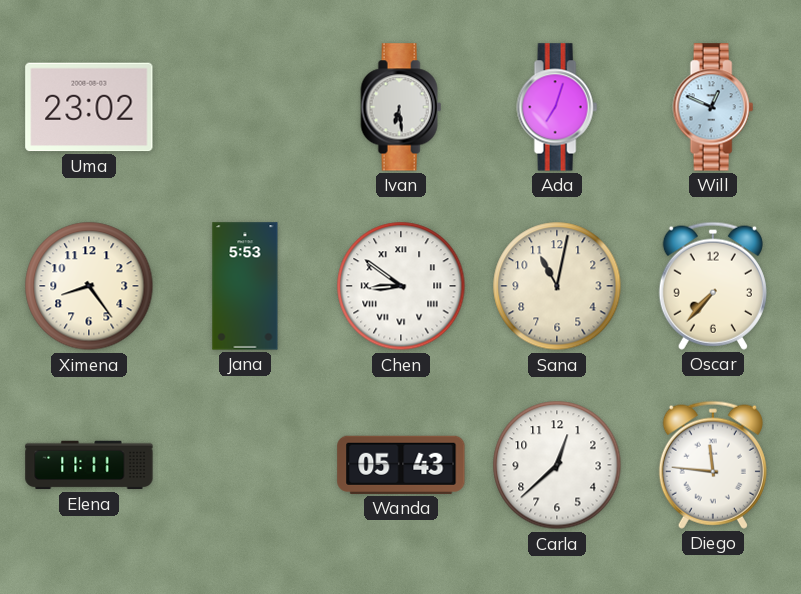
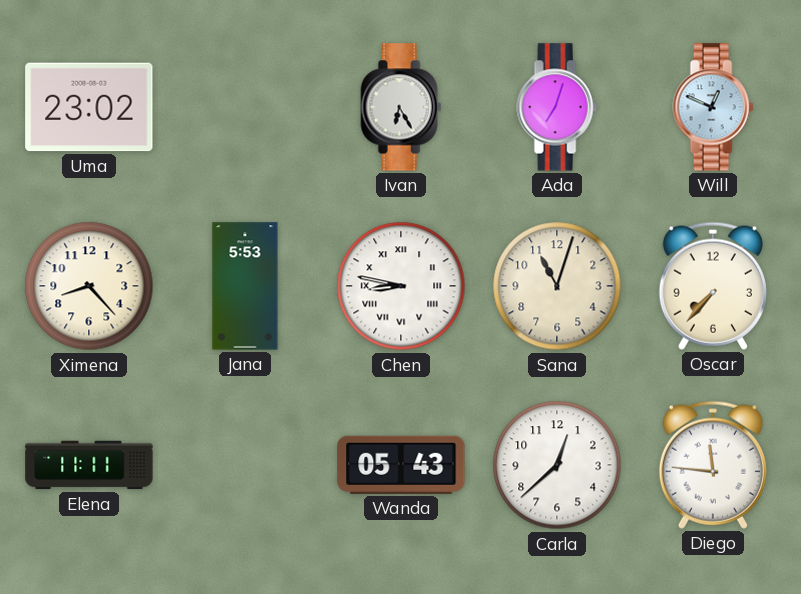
Ivan: 6:29 -> 6:25
Ximena: 8:24 -> 8:23
Chen: 8:51 -> 8:47
Sana: 11:02 -> 11:03
